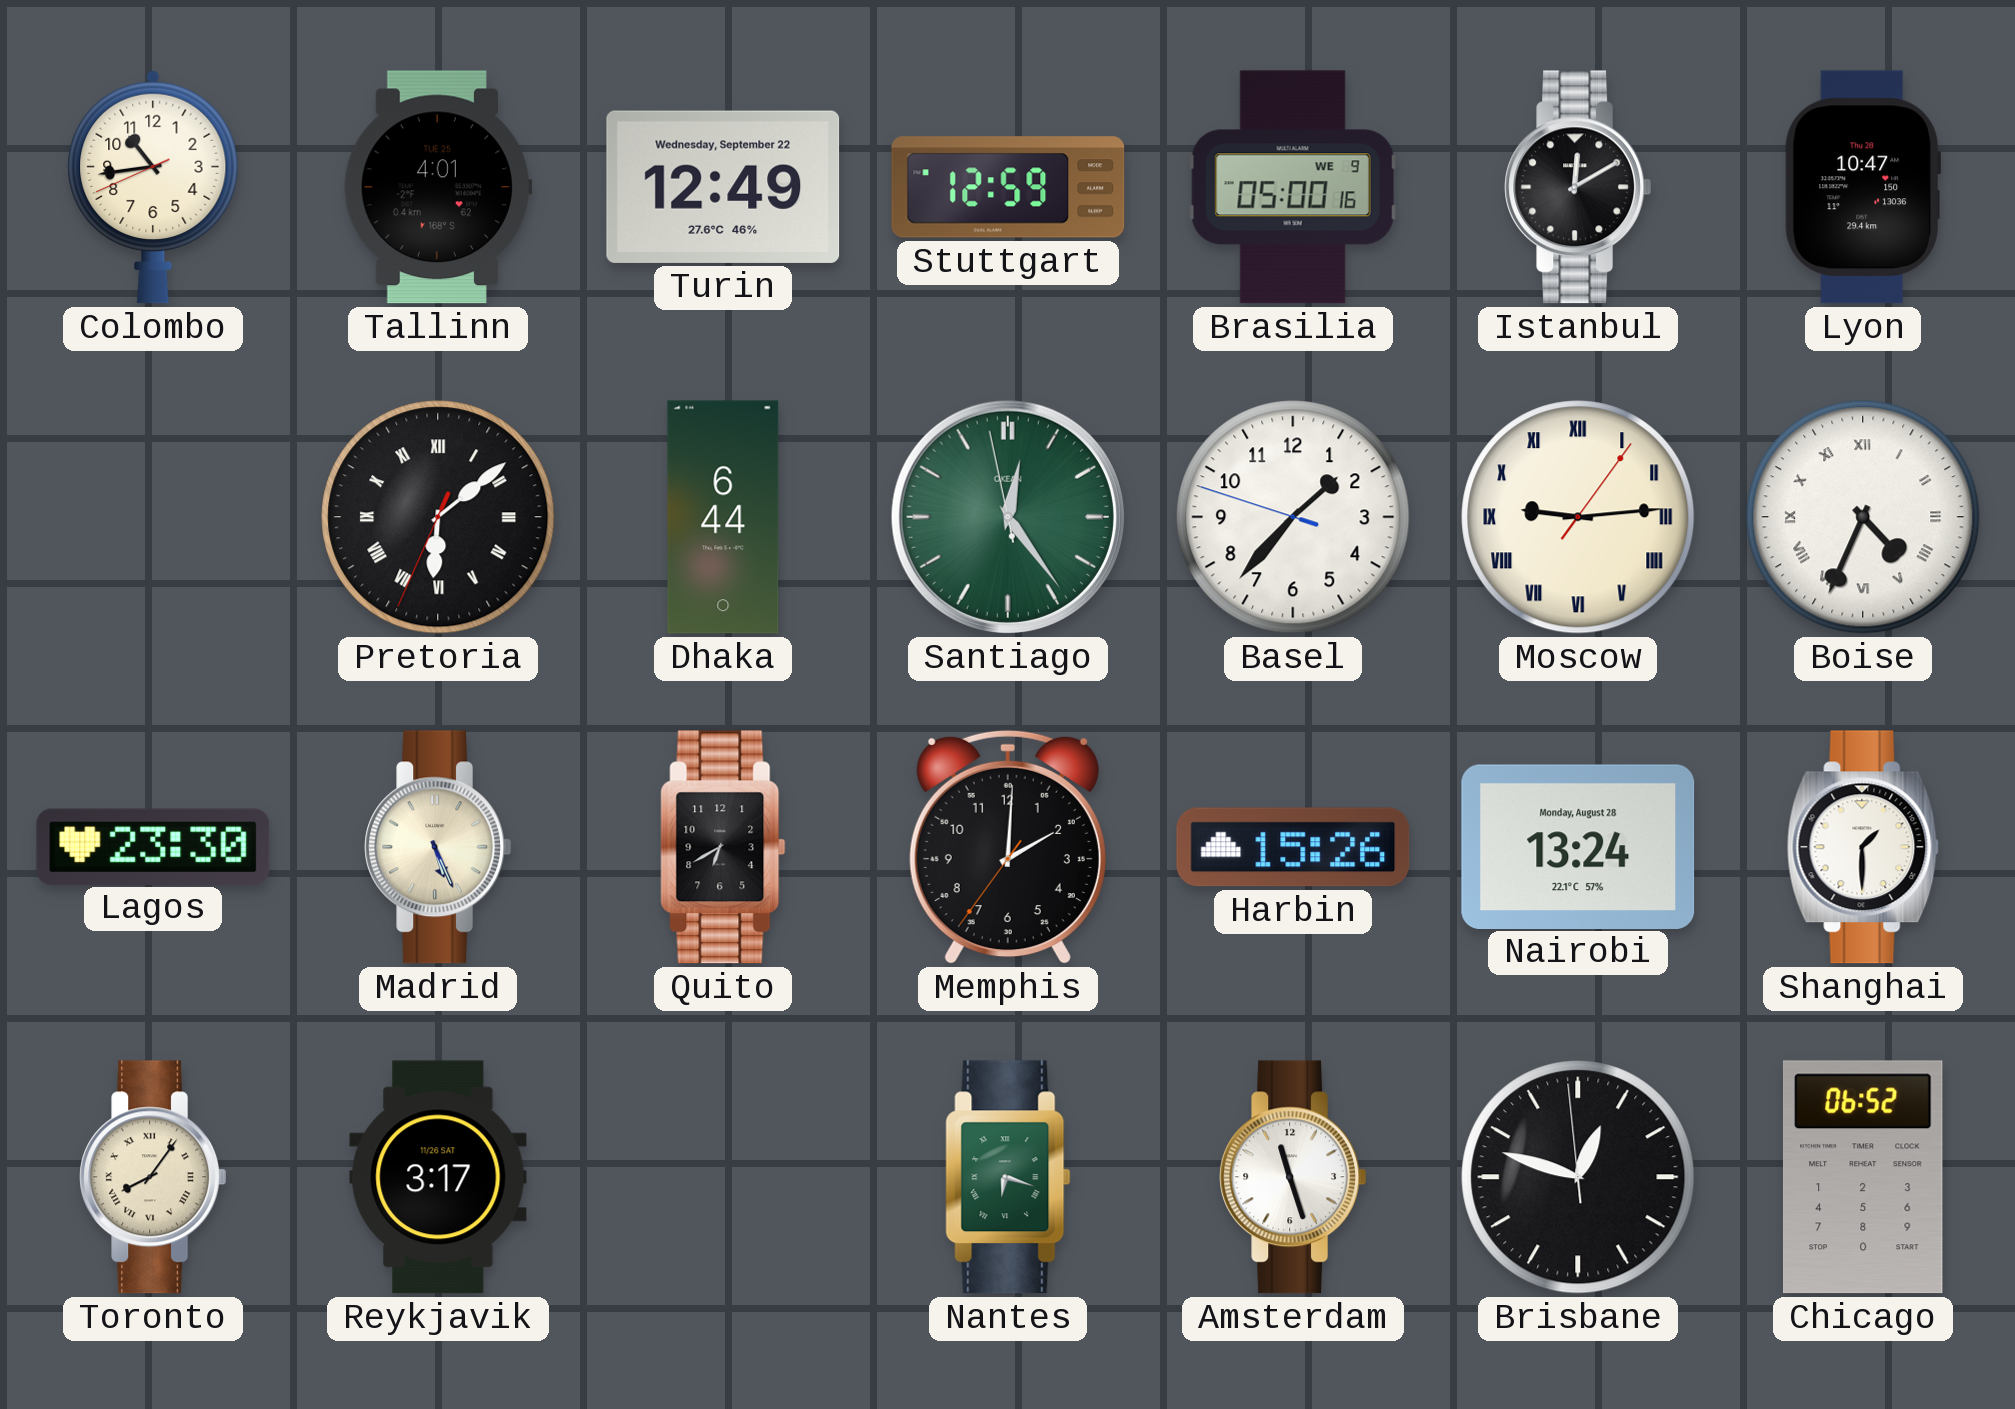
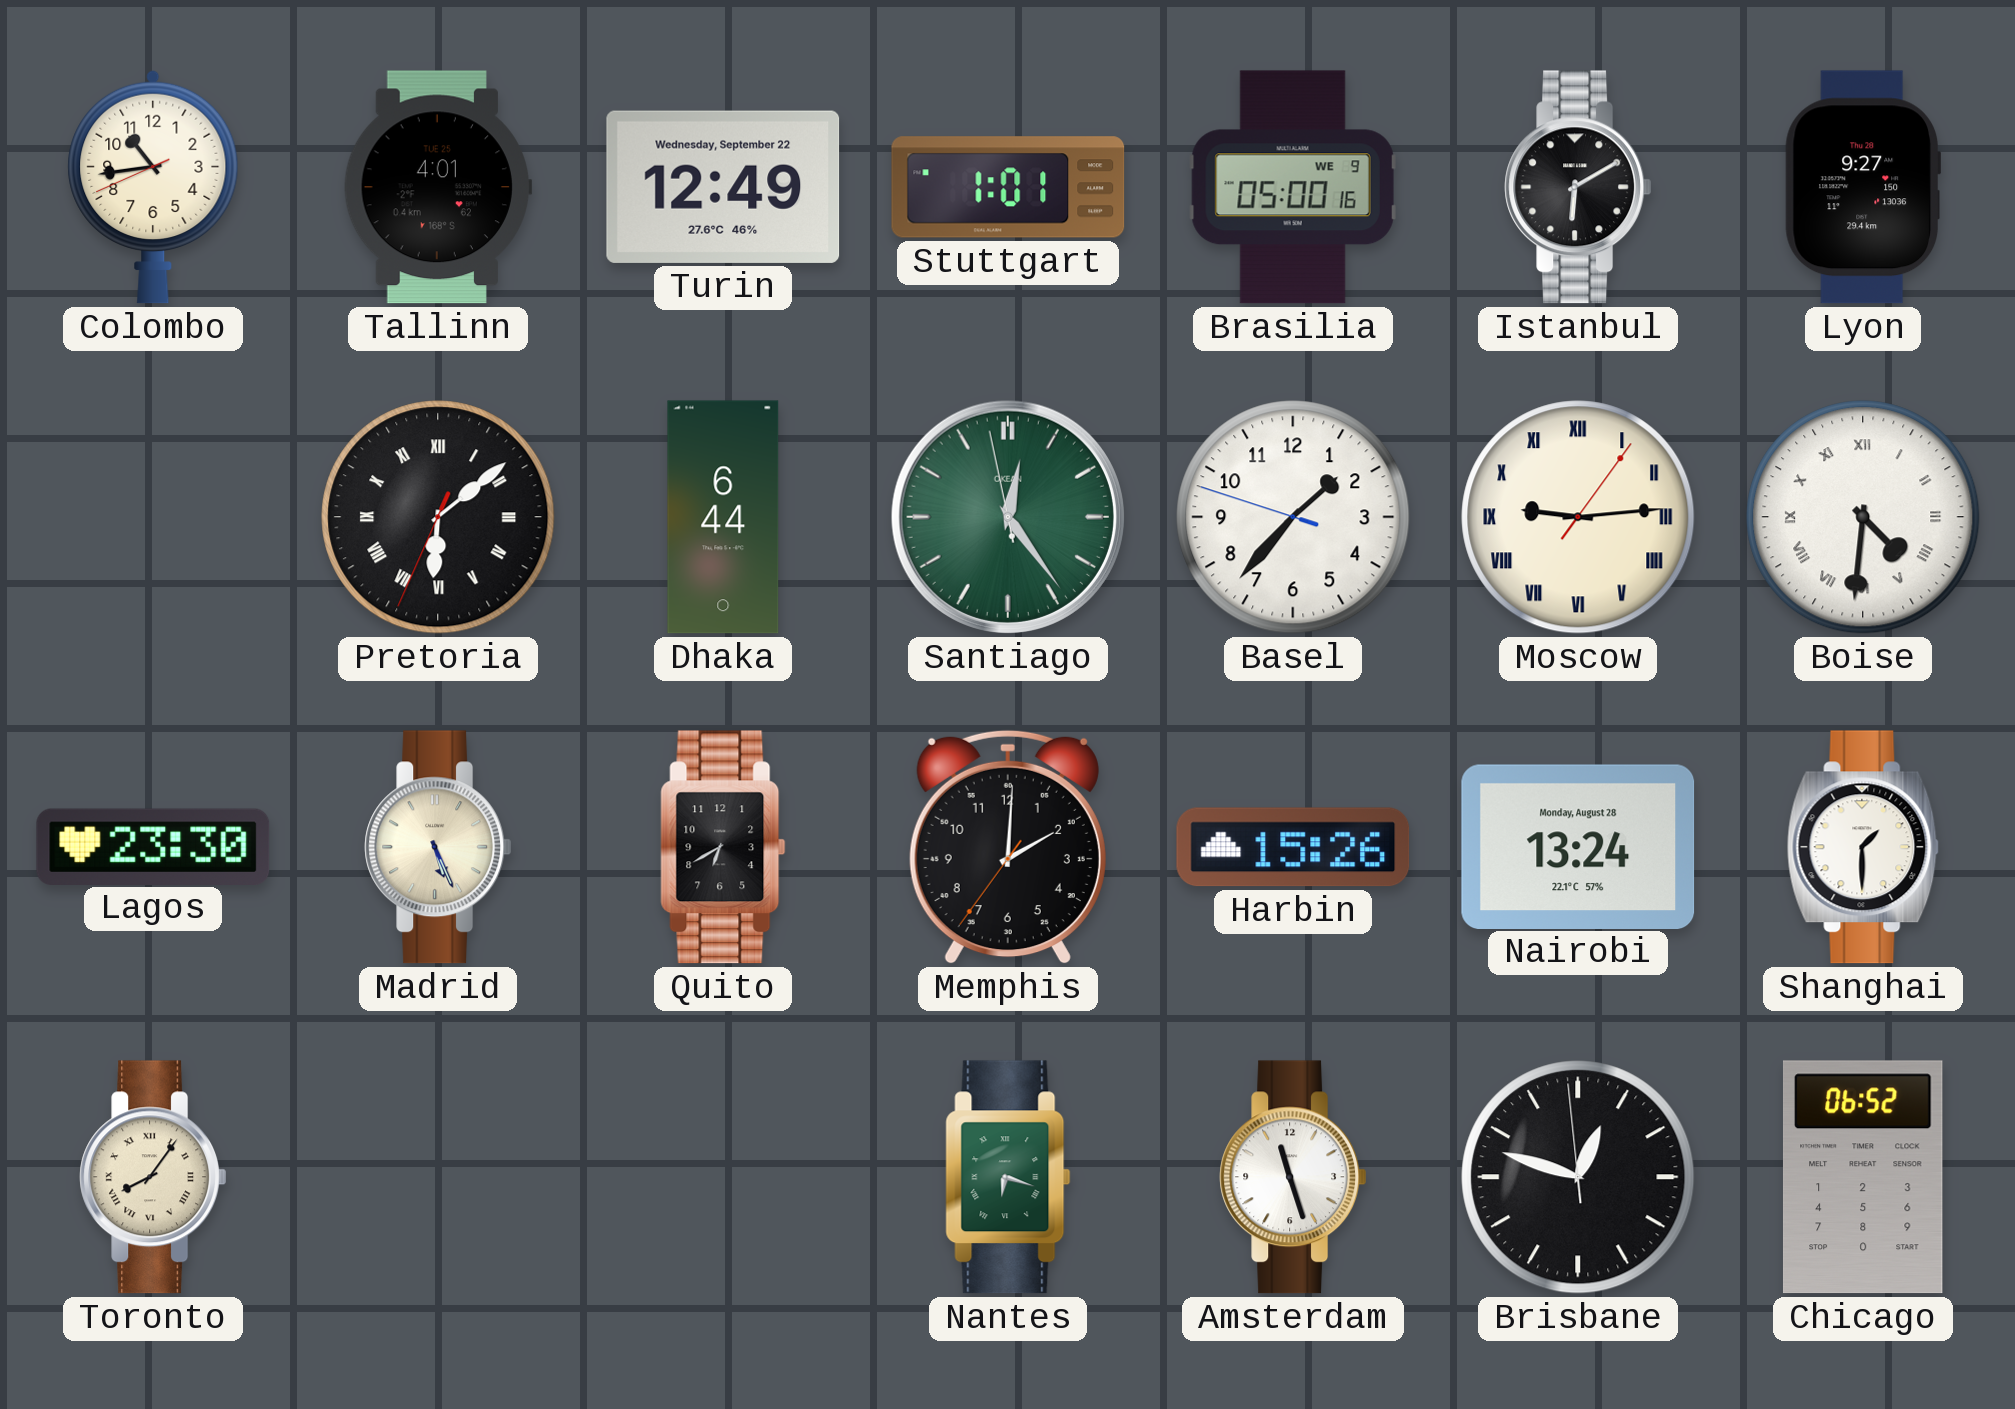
Stuttgart: 12:59 -> 1:01
Istanbul: 12:10 -> 6:10
Lyon: 10:47 -> 9:27
Boise: 4:34 -> 4:31
Reykjavik: 3:17 -> none
